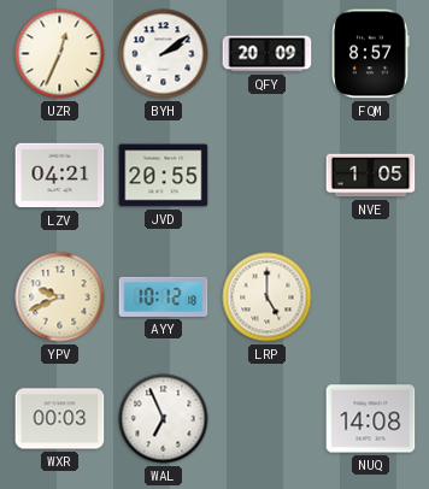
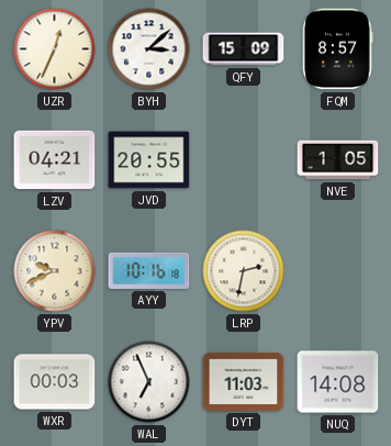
BYH: 2:09 -> 3:08
QFY: 20:09 -> 15:09
AYY: 10:12 -> 10:16
LRP: 5:00 -> 2:32
DYT: none -> 11:03
